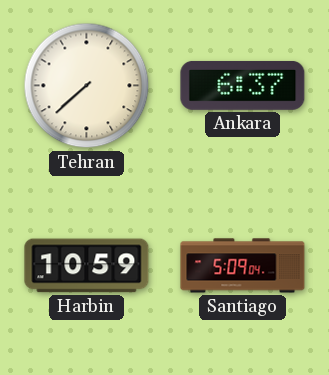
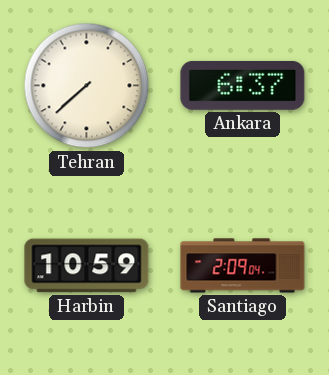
Santiago: 5:09 -> 2:09
